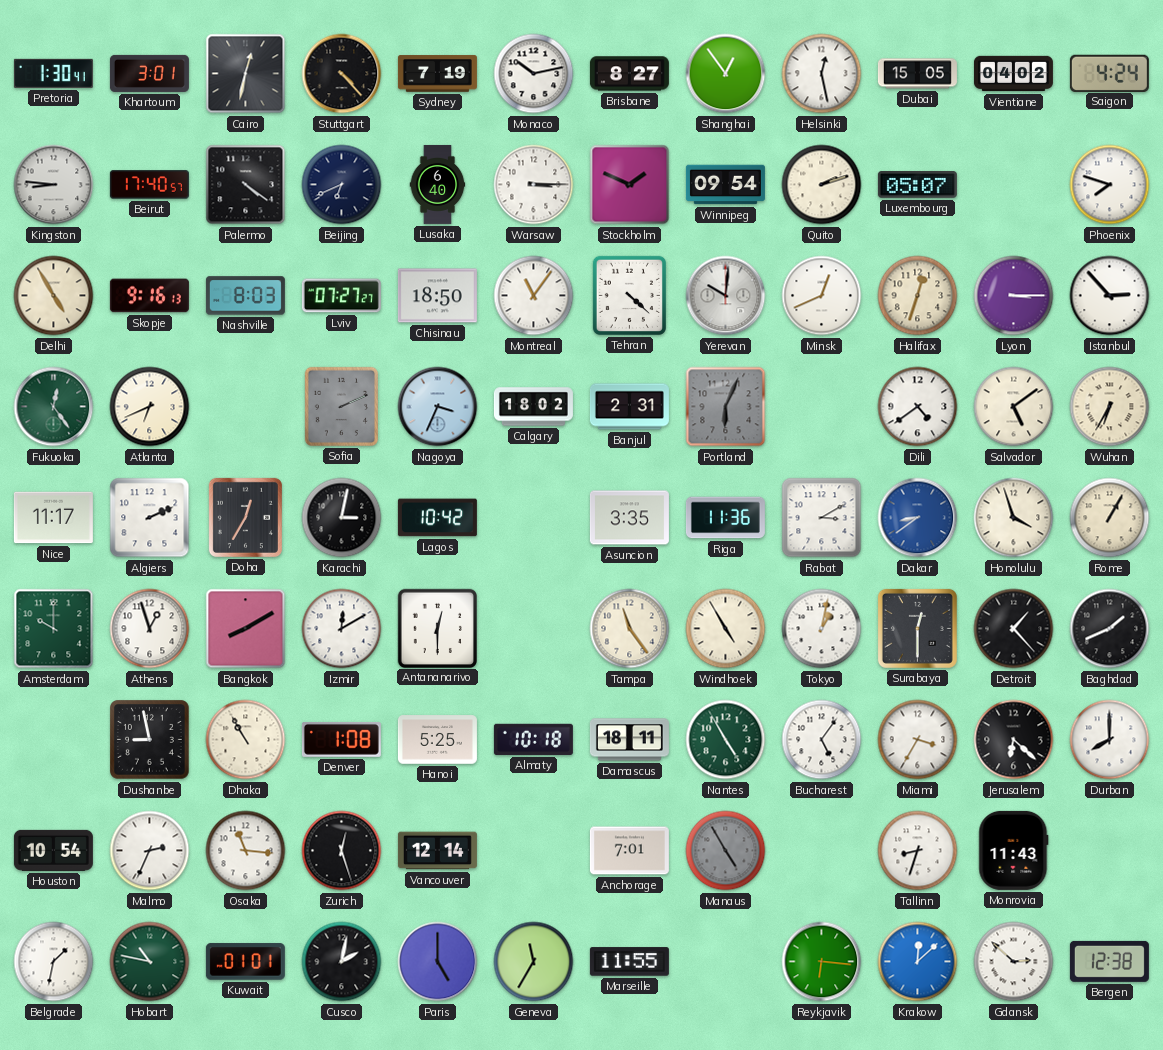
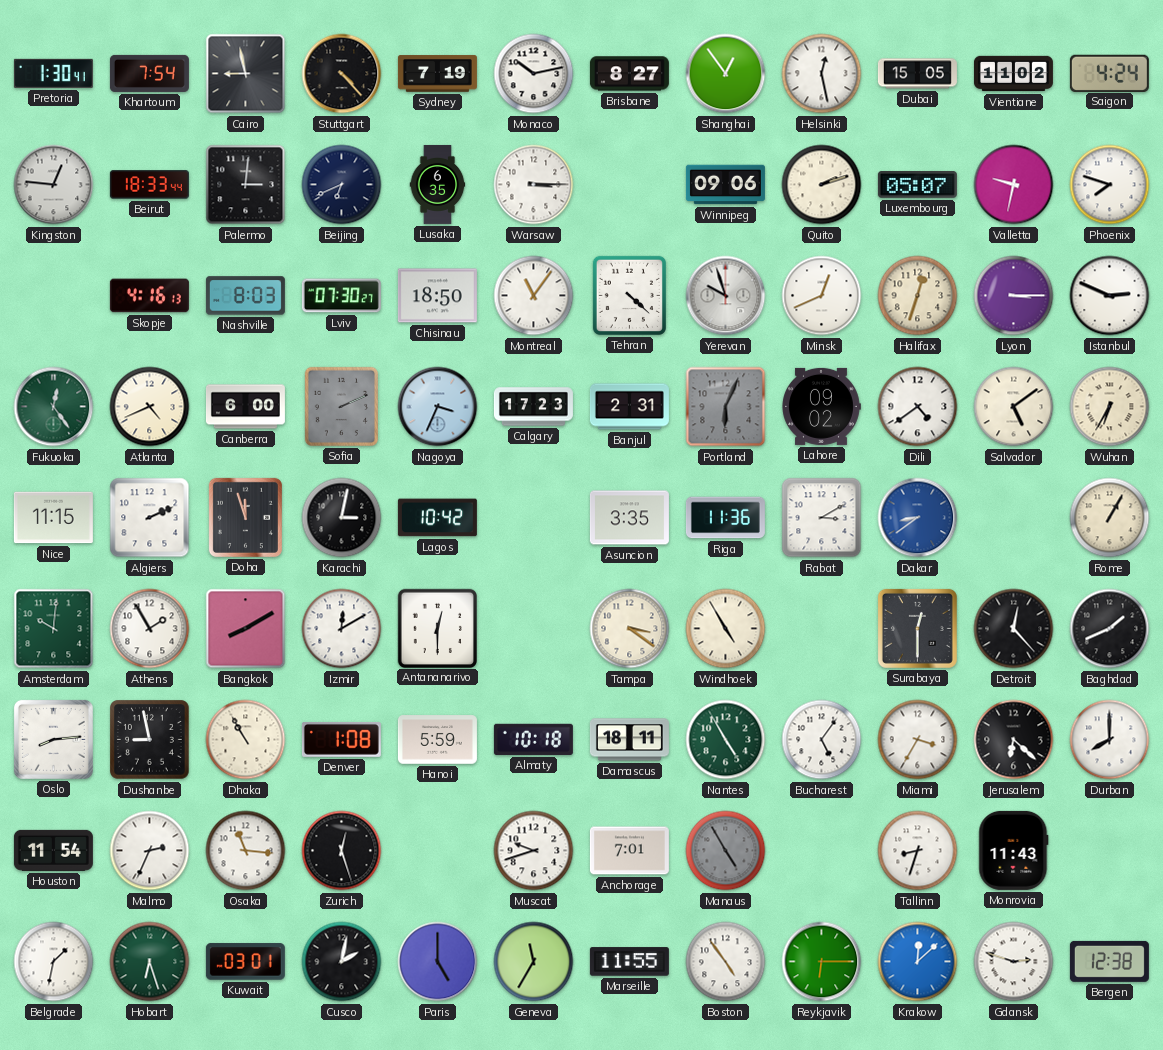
Khartoum: 3:01 -> 7:54
Cairo: 12:32 -> 8:58
Vientiane: 04:02 -> 11:02
Kingston: 8:46 -> 12:46
Beirut: 17:40 -> 18:33
Palermo: 4:21 -> 3:01
Lusaka: 6:40 -> 6:35
Stockholm: 1:49 -> none
Winnipeg: 09:54 -> 09:06
Valletta: none -> 9:32
Delhi: 4:55 -> none
Skopje: 9:16 -> 4:16
Lviv: 07:27 -> 07:30
Yerevan: 10:01 -> 9:57
Istanbul: 2:53 -> 2:49
Atlanta: 6:41 -> 4:41
Canberra: none -> 6:00
Calgary: 18:02 -> 17:23
Lahore: none -> 09:02
Nice: 11:17 -> 11:15
Doha: 12:35 -> 11:57
Honolulu: 3:57 -> none
Amsterdam: 10:00 -> 10:01
Athens: 12:57 -> 1:55
Tampa: 11:24 -> 3:21
Tokyo: 1:02 -> none
Detroit: 1:23 -> 12:23
Oslo: none -> 8:14
Hanoi: 5:25 -> 5:59
Houston: 10:54 -> 11:54
Vancouver: 12:14 -> none
Muscat: none -> 9:42
Hobart: 10:47 -> 6:27
Kuwait: 01:01 -> 03:01
Boston: none -> 4:54
Reykjavik: 6:16 -> 6:15
Gdansk: 2:52 -> 2:48
